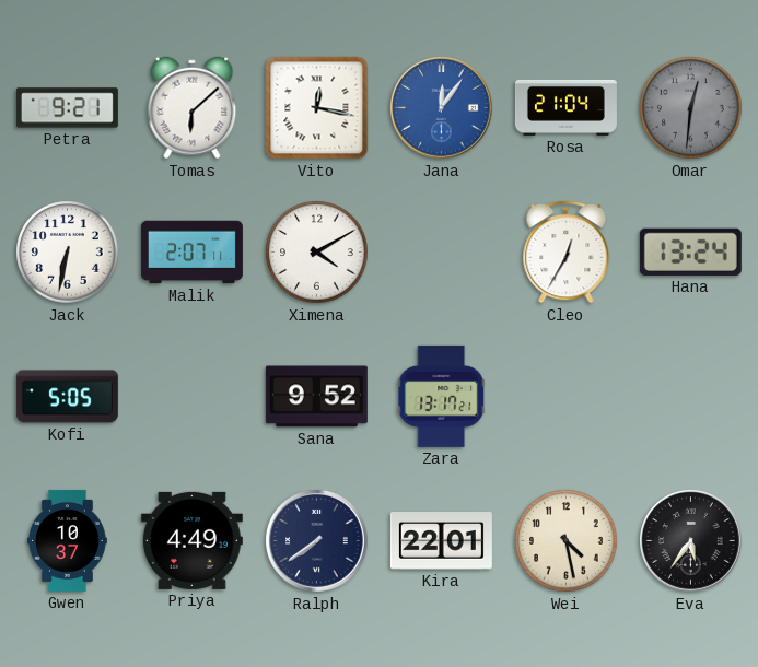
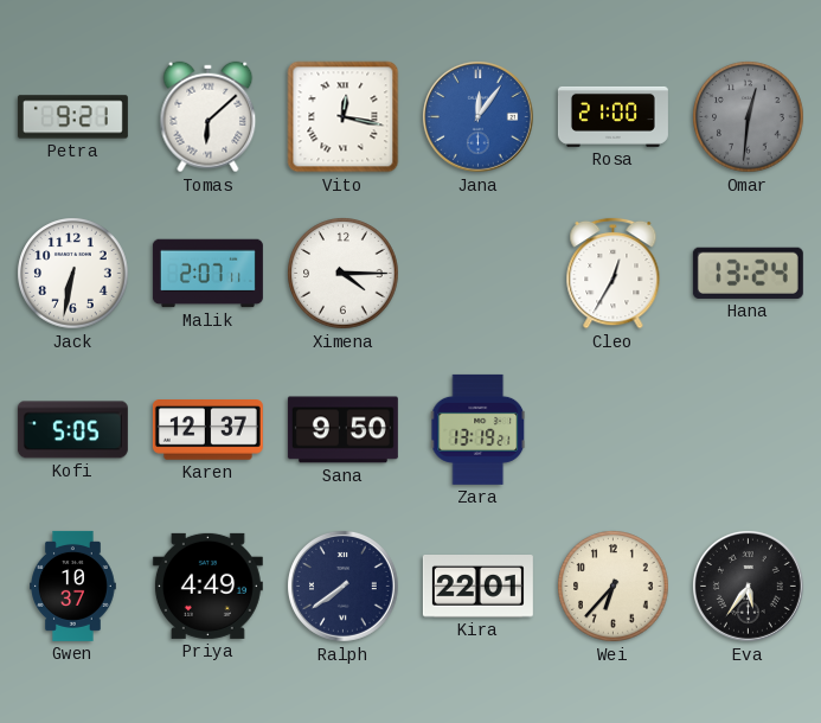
Rosa: 21:04 -> 21:00
Ximena: 4:10 -> 4:15
Karen: none -> 12:37
Sana: 9:52 -> 9:50
Zara: 13:17 -> 13:19
Wei: 4:28 -> 6:37
